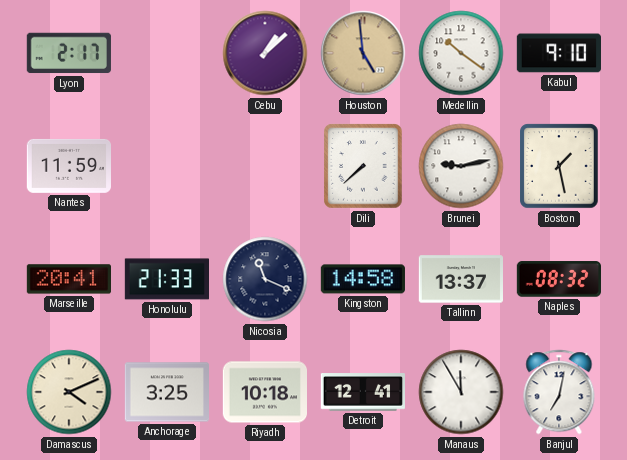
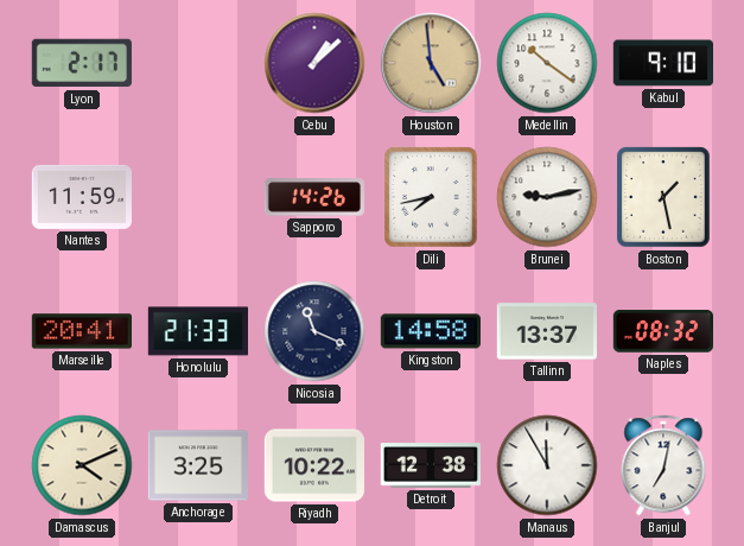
Sapporo: none -> 14:26
Dili: 7:38 -> 7:43
Riyadh: 10:18 -> 10:22
Detroit: 12:41 -> 12:38
